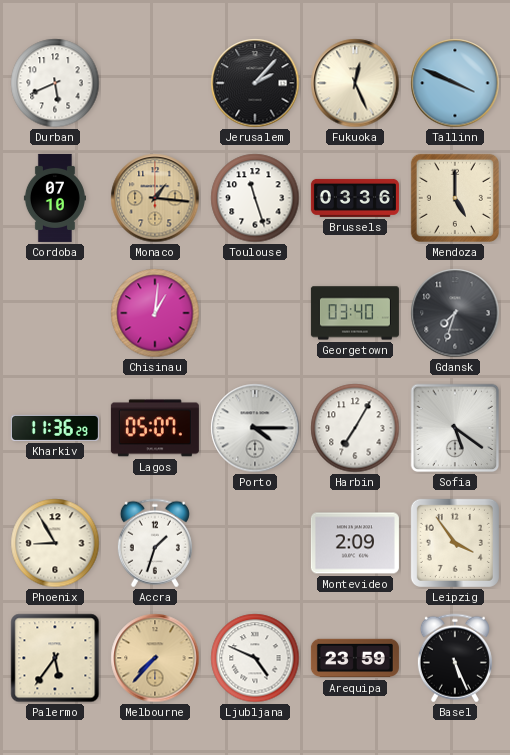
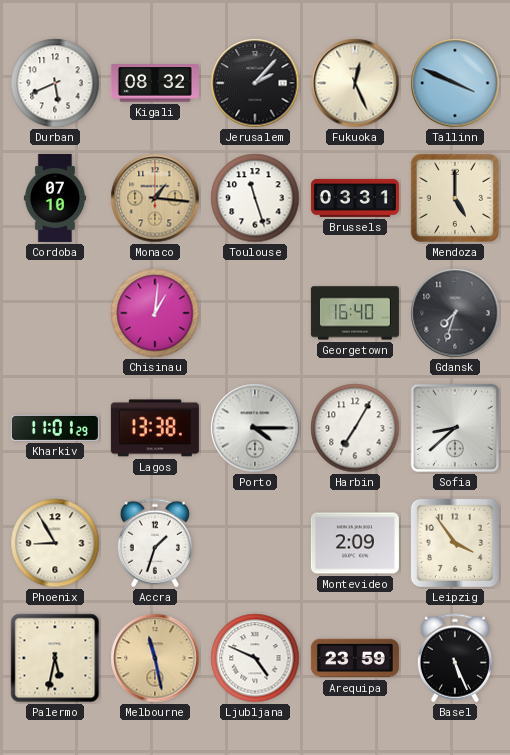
Kigali: none -> 08:32
Brussels: 03:36 -> 03:31
Georgetown: 03:40 -> 16:40
Kharkiv: 11:36 -> 11:01
Lagos: 05:07 -> 13:38
Sofia: 5:21 -> 8:38
Palermo: 5:36 -> 5:32
Melbourne: 7:37 -> 11:28
